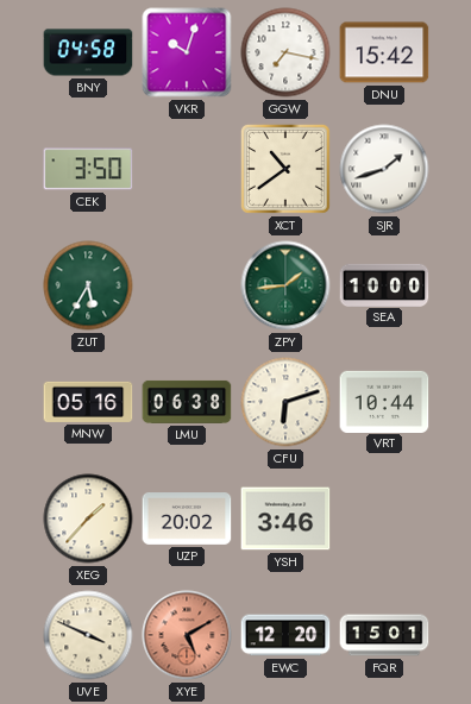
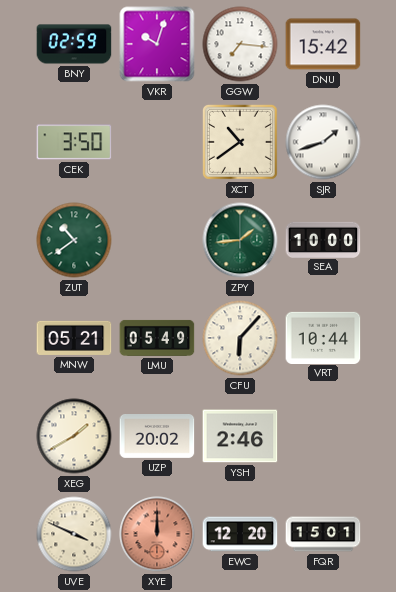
BNY: 04:58 -> 02:59
GGW: 7:17 -> 7:16
ZUT: 5:35 -> 10:39
MNW: 05:16 -> 05:21
LMU: 06:38 -> 05:49
CFU: 6:12 -> 6:07
XEG: 1:37 -> 1:40
YSH: 3:46 -> 2:46
XYE: 5:10 -> 12:00
